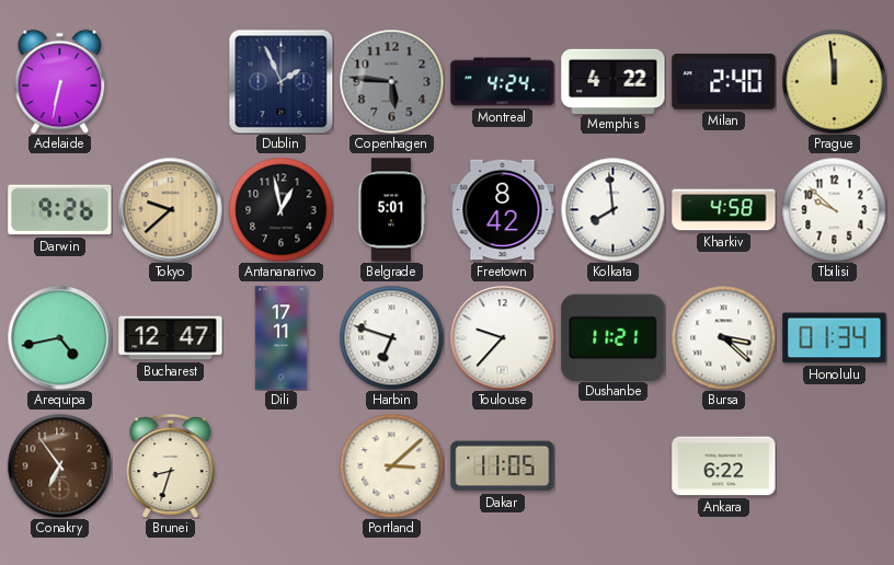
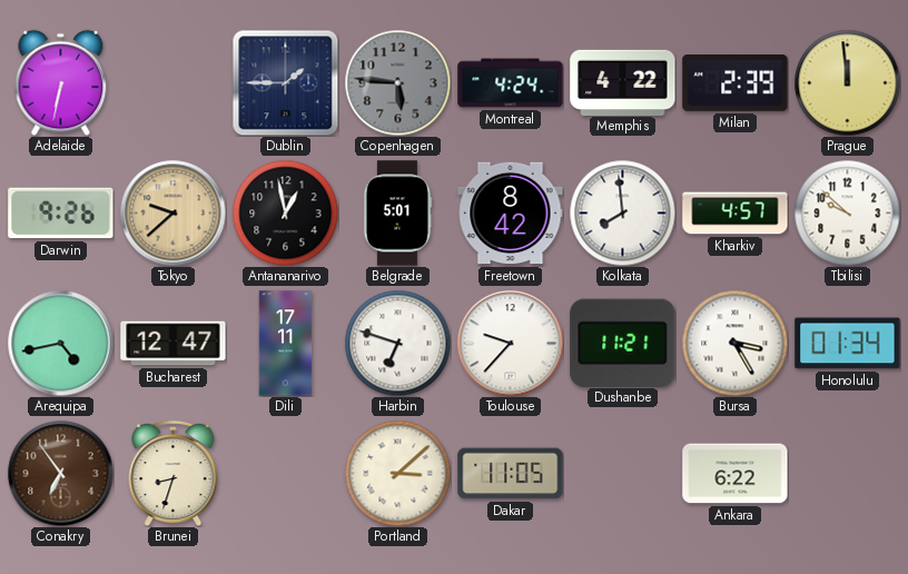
Dublin: 1:56 -> 1:45
Milan: 2:40 -> 2:39
Kharkiv: 4:58 -> 4:57
Bursa: 3:22 -> 3:25
